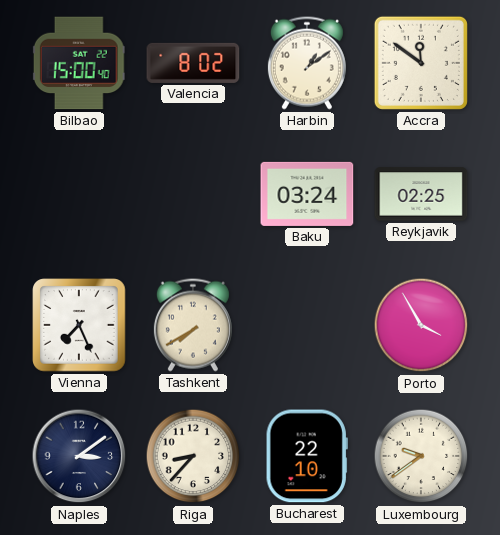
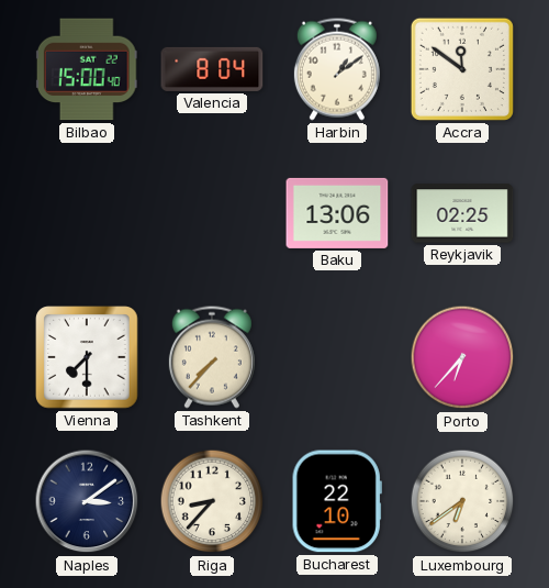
Valencia: 8:02 -> 8:04
Baku: 03:24 -> 13:06
Vienna: 7:26 -> 7:30
Tashkent: 7:40 -> 7:37
Porto: 3:55 -> 6:37
Luxembourg: 9:39 -> 6:39
